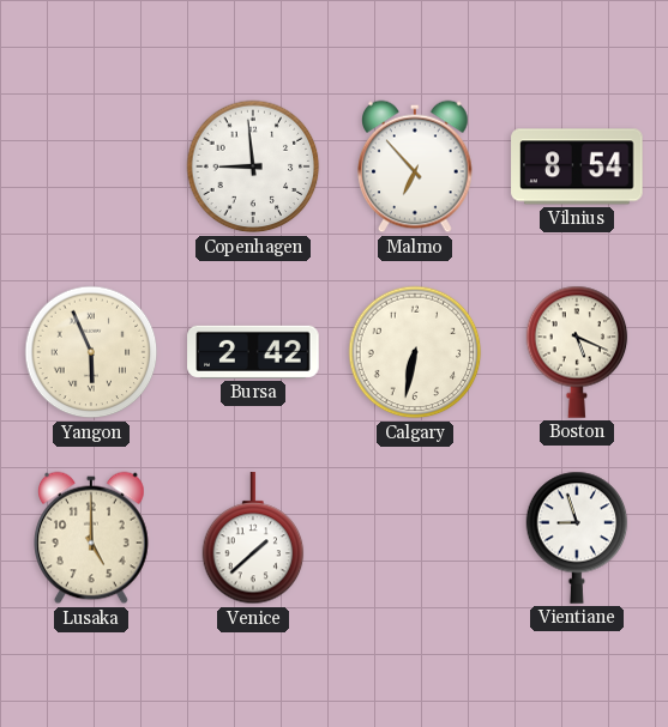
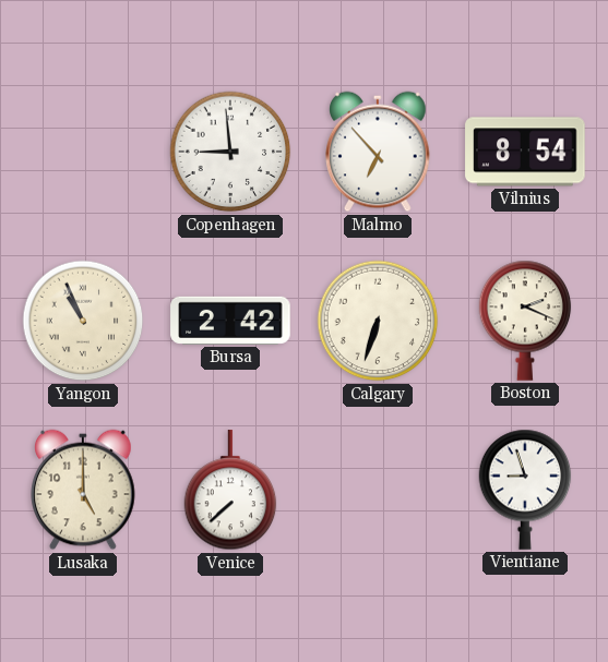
Yangon: 5:56 -> 10:56
Calgary: 6:32 -> 6:33
Boston: 5:19 -> 2:19
Venice: 1:38 -> 7:38
